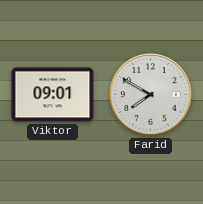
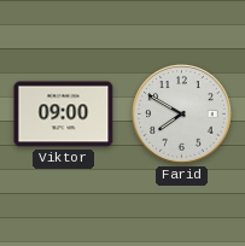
Viktor: 09:01 -> 09:00
